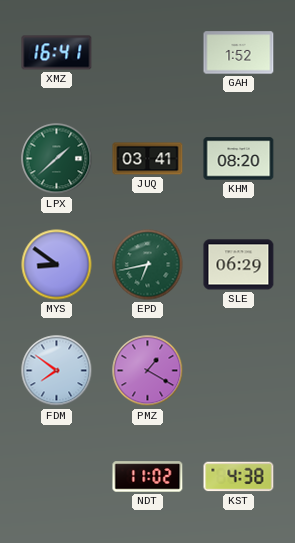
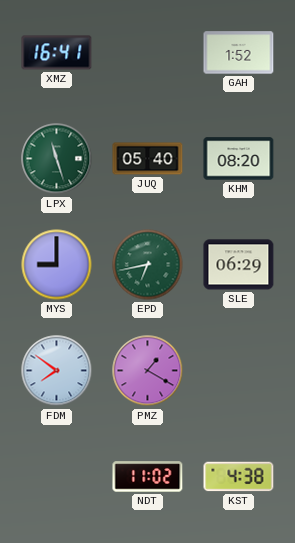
LPX: 1:38 -> 11:27
JUQ: 03:41 -> 05:40
MYS: 8:51 -> 9:00
